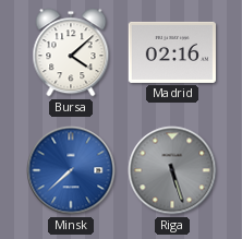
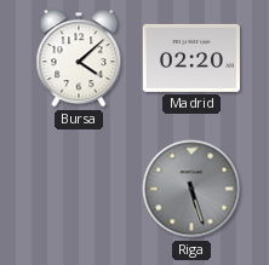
Madrid: 02:16 -> 02:20
Minsk: 7:38 -> none
